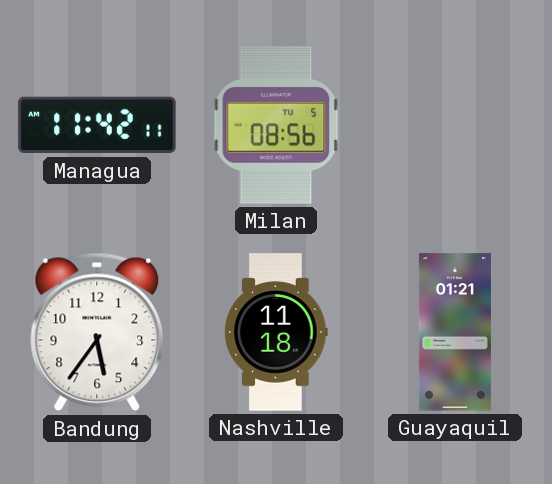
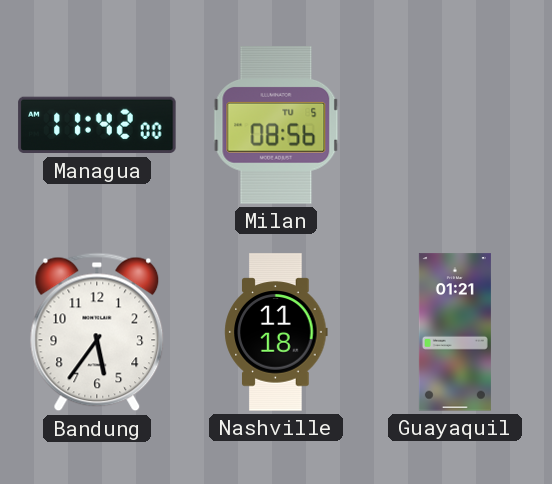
Managua: 11:42:11 -> 11:42:00
